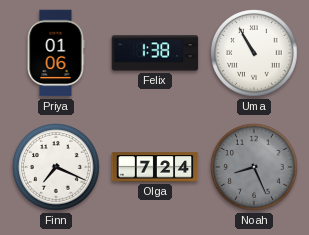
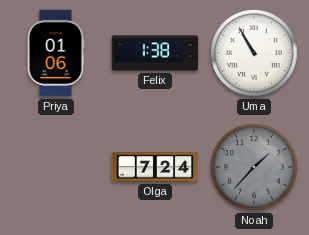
Finn: 7:19 -> none
Noah: 8:26 -> 1:37
